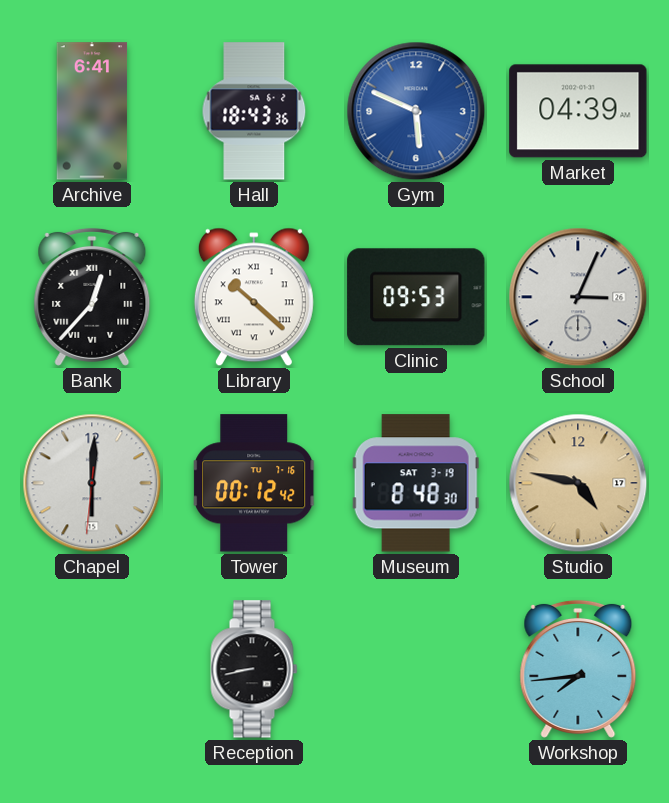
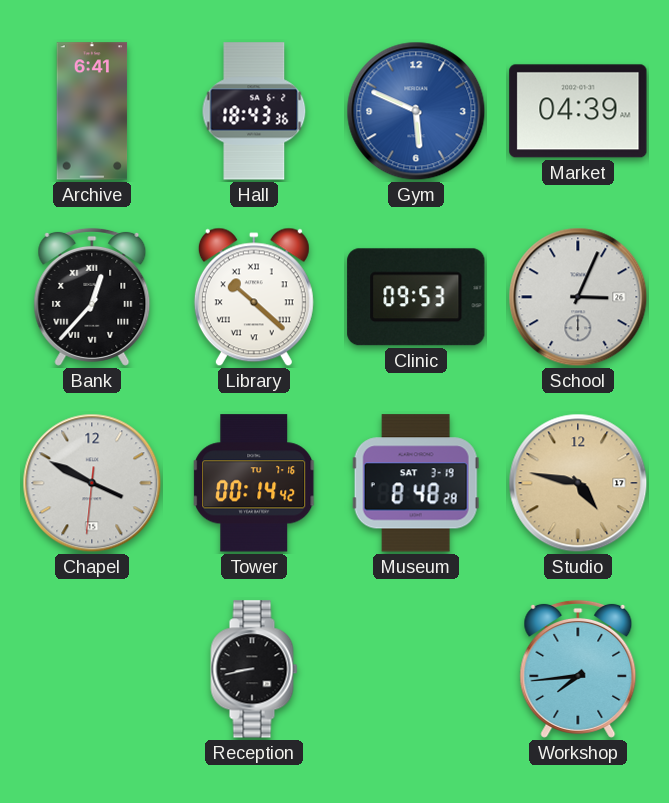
Chapel: 6:00 -> 3:49
Tower: 00:12 -> 00:14
Museum: 8:48:30 -> 8:48:28
